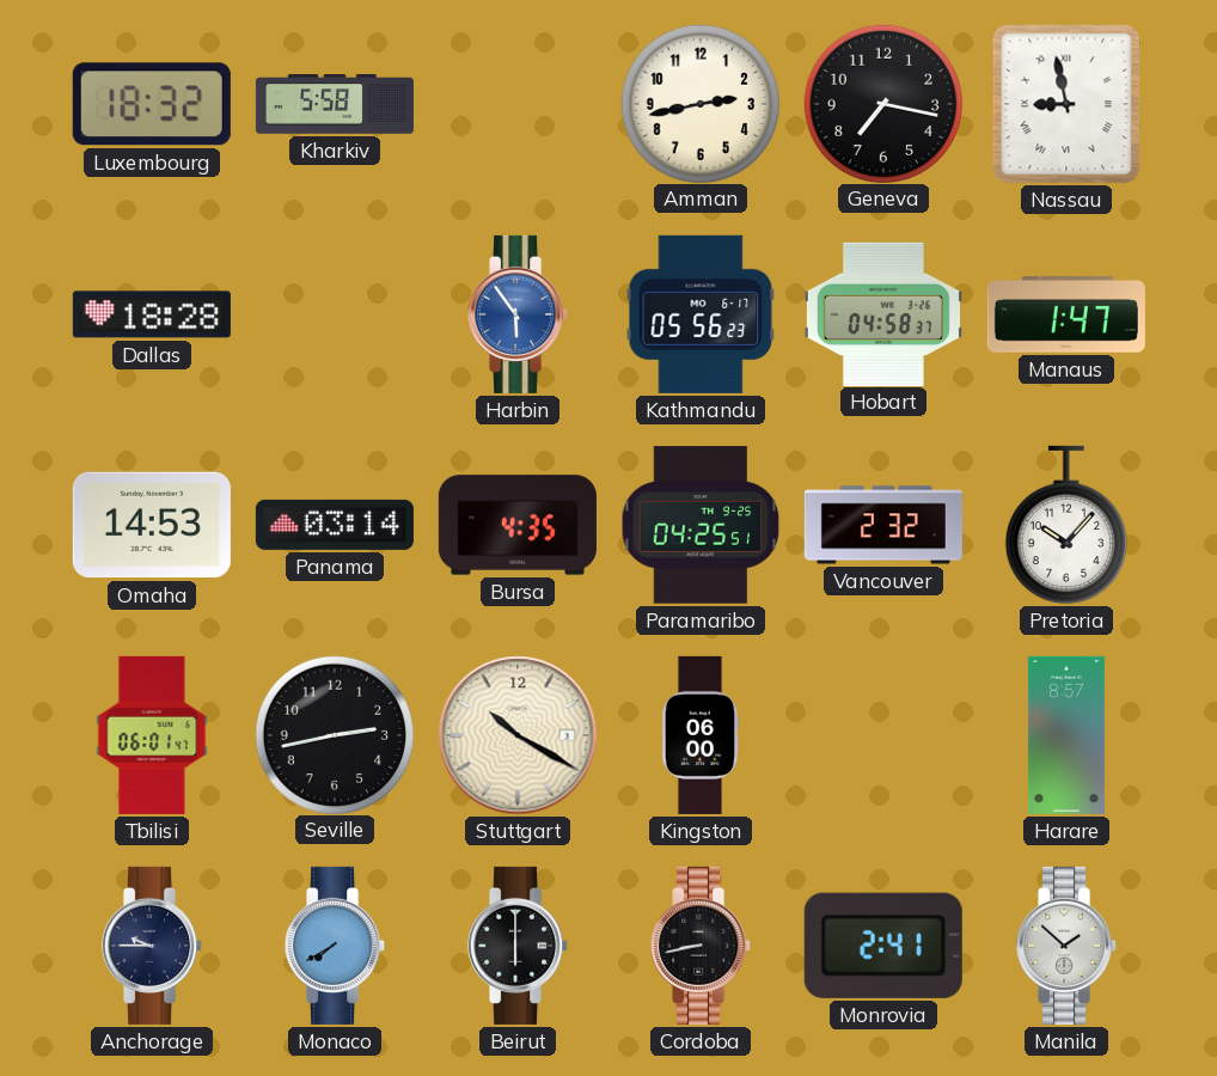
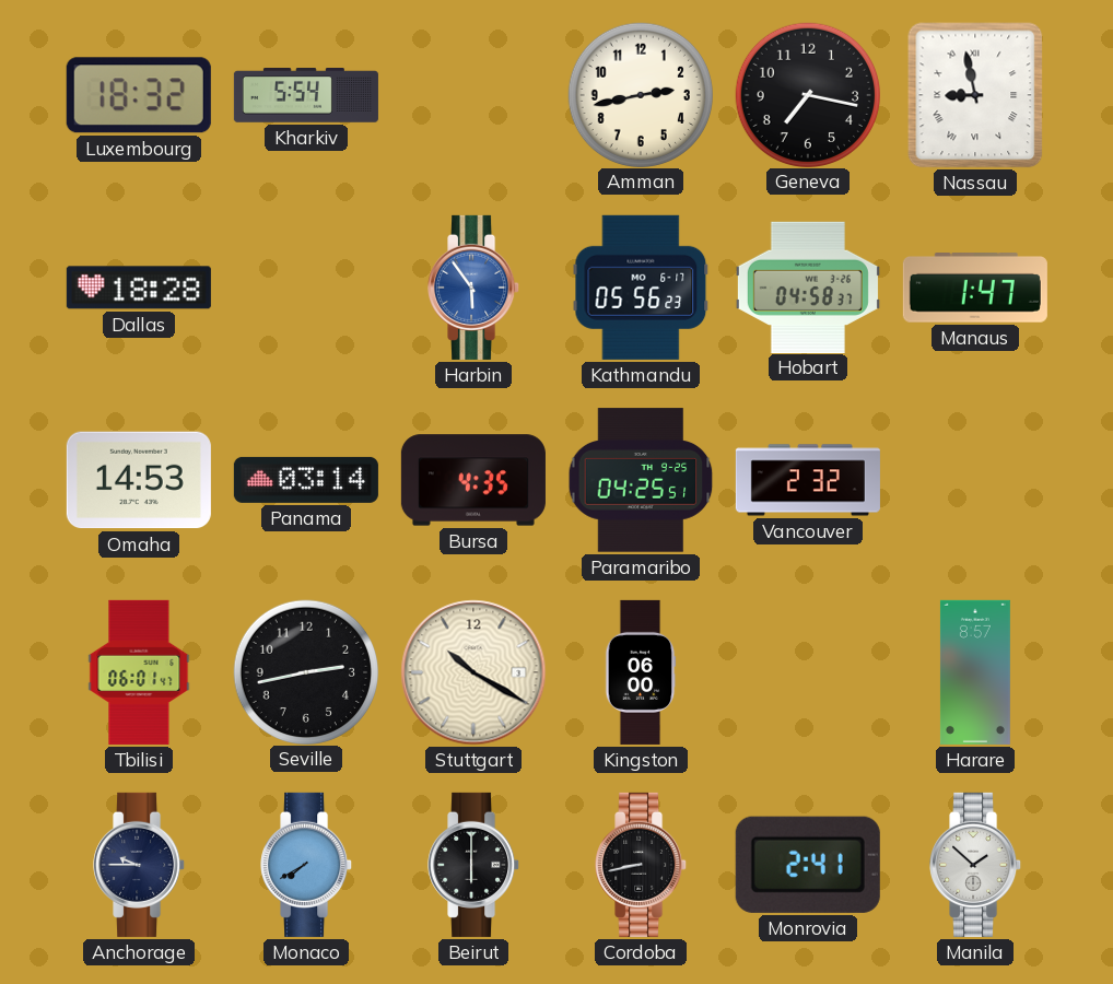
Kharkiv: 5:58 -> 5:54
Pretoria: 10:07 -> none
